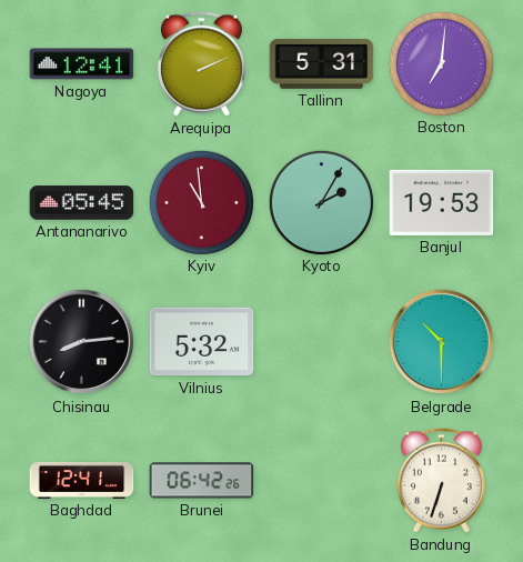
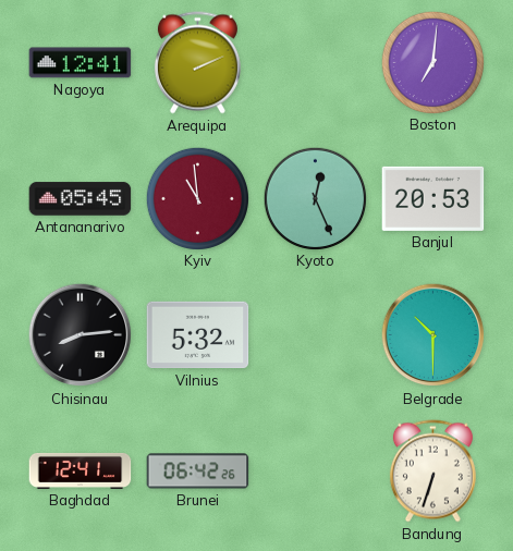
Tallinn: 5:31 -> none
Kyoto: 2:05 -> 12:26
Banjul: 19:53 -> 20:53
